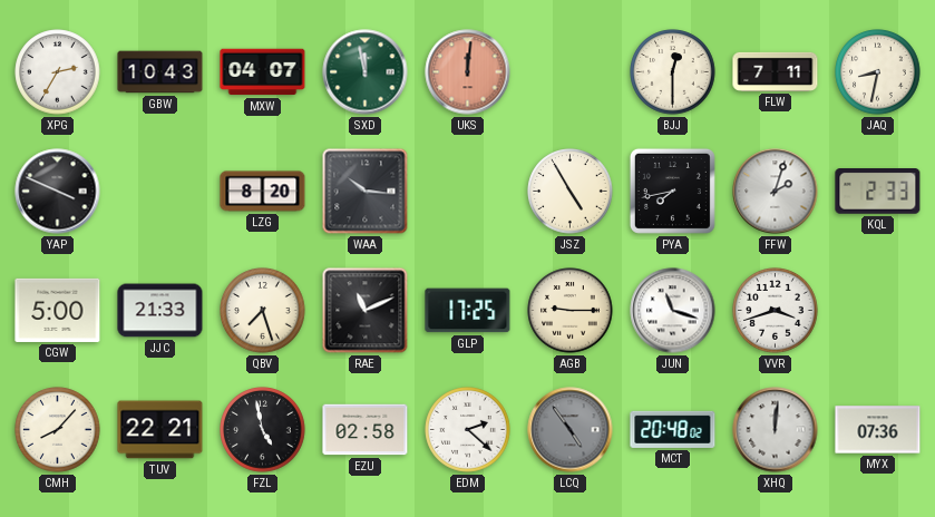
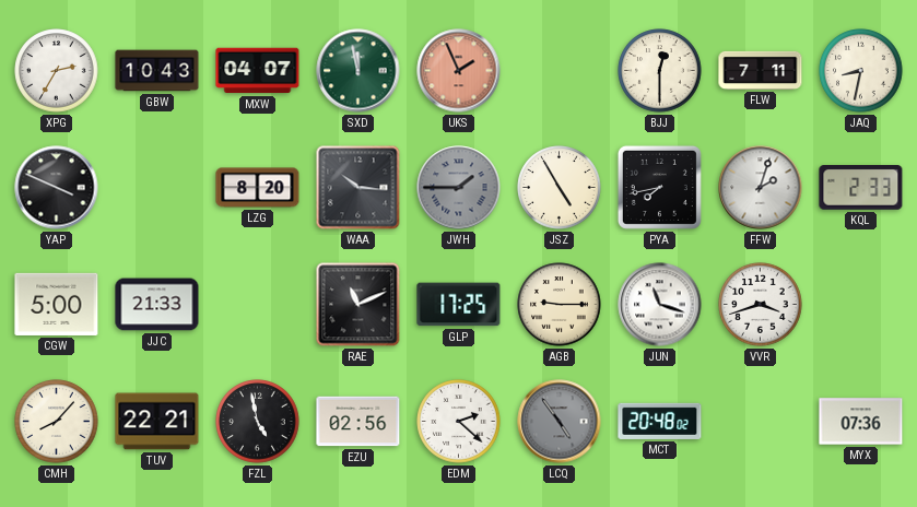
UKS: 12:01 -> 1:56
JWH: none -> 1:45
QBV: 7:27 -> none
EZU: 02:58 -> 02:56
XHQ: 12:01 -> none
